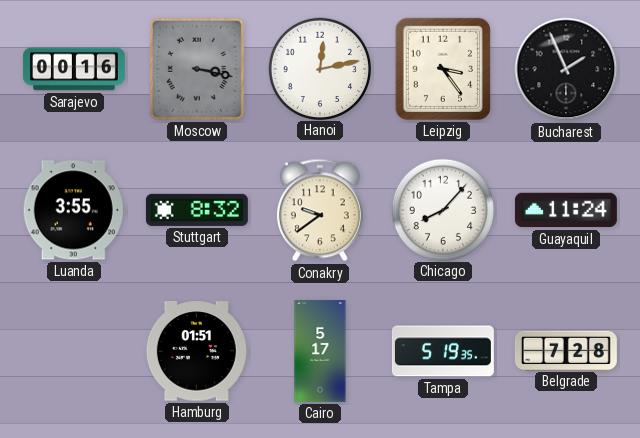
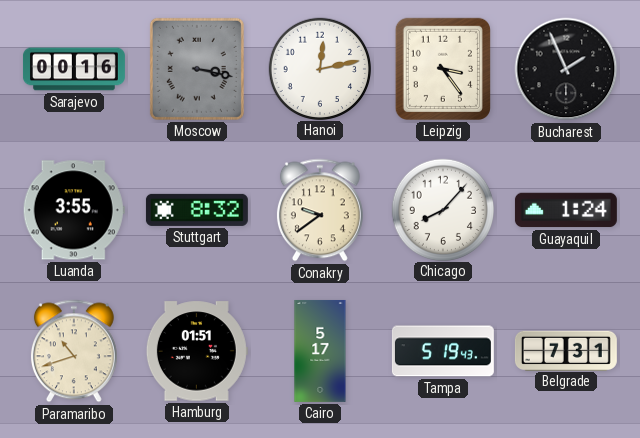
Guayaquil: 11:24 -> 1:24
Paramaribo: none -> 10:42
Tampa: 5:19:35 -> 5:19:43
Belgrade: 7:28 -> 7:31
